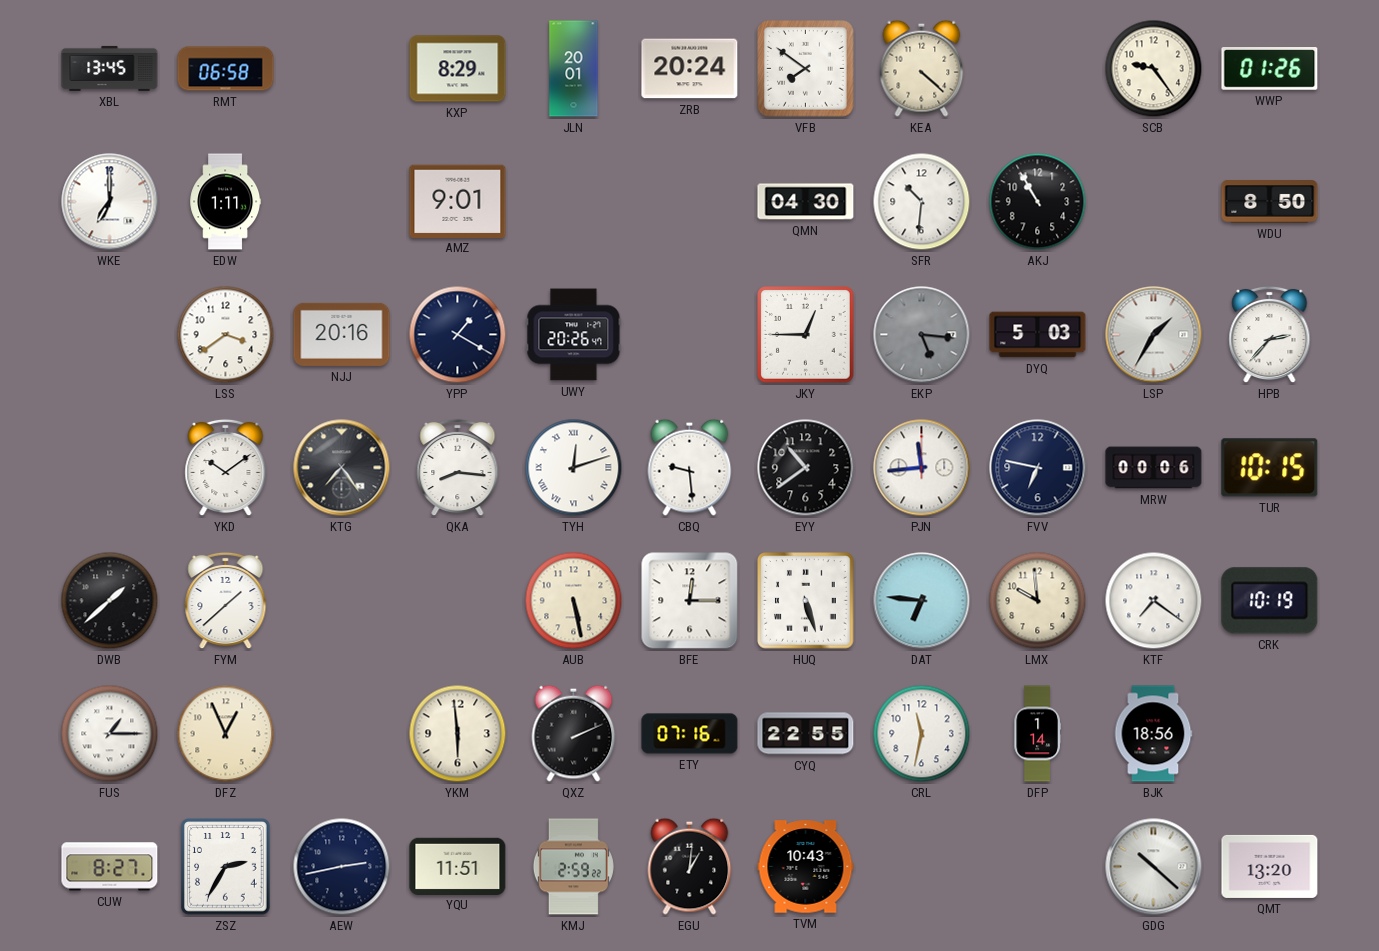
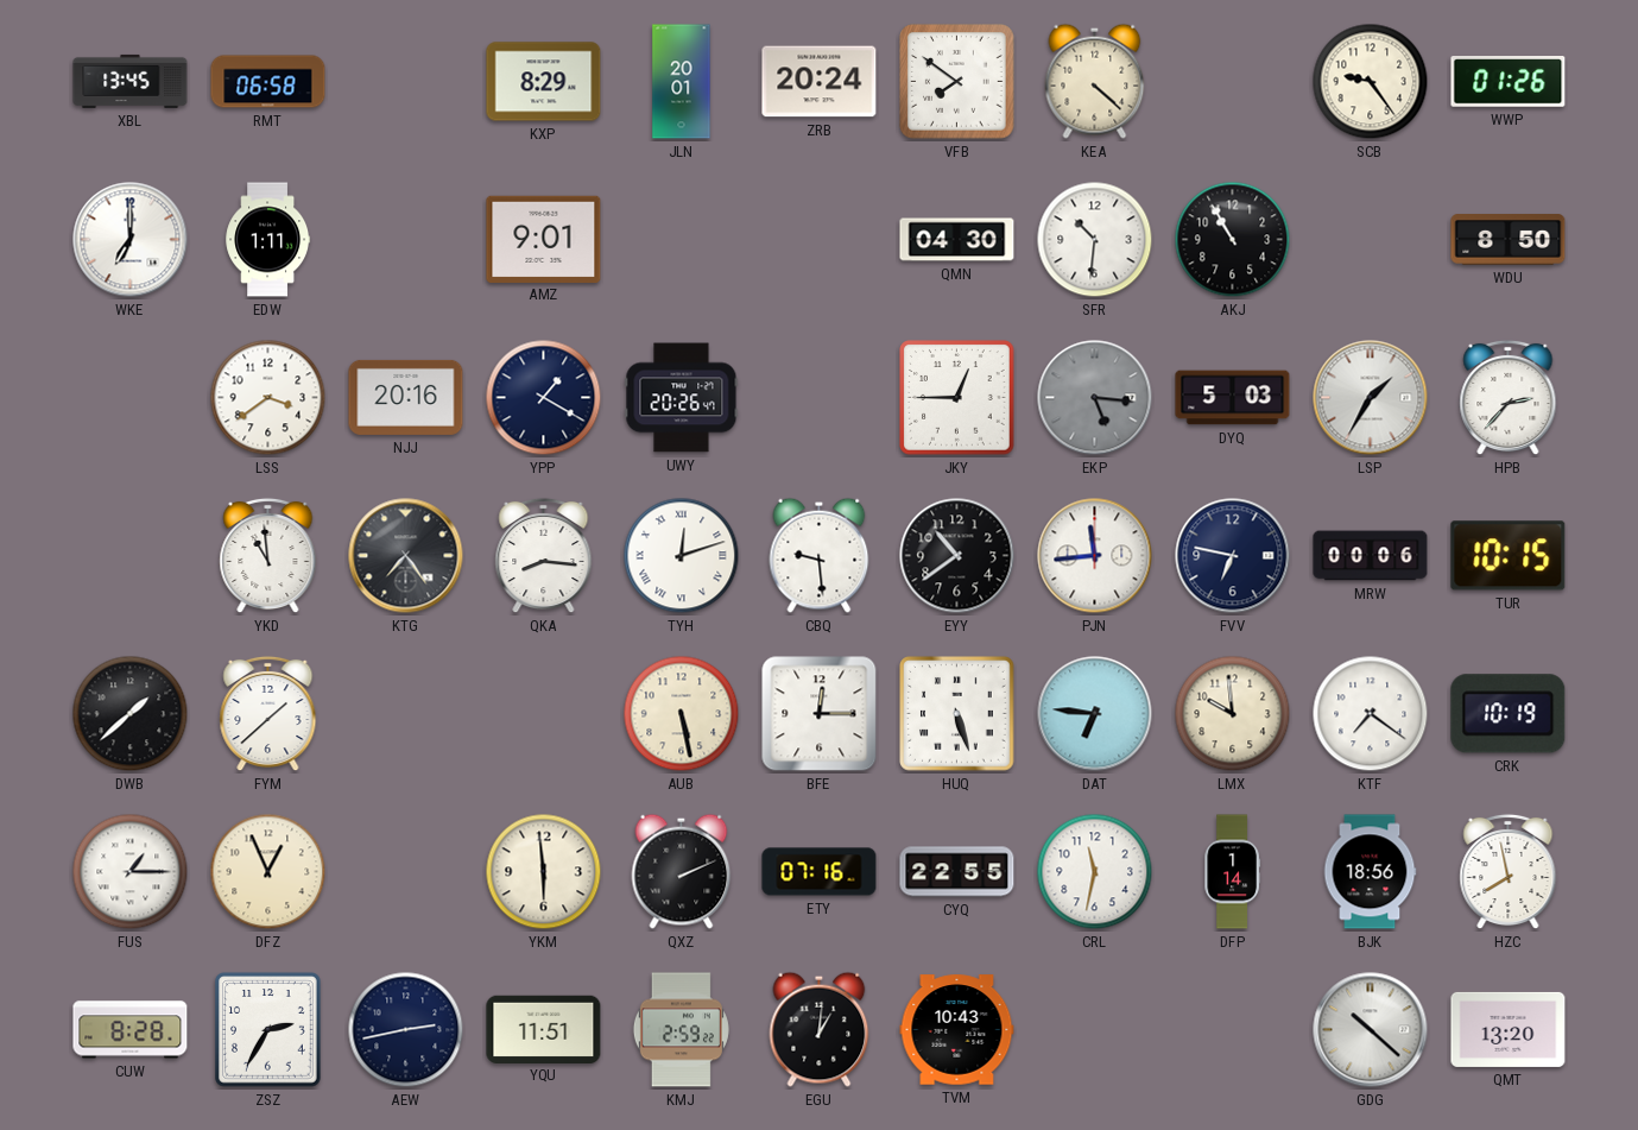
YKD: 10:09 -> 10:59
HZC: none -> 7:58
CUW: 8:27 -> 8:28
